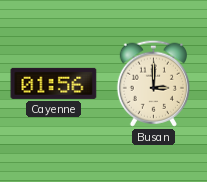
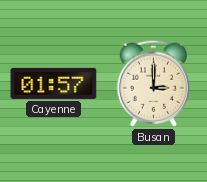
Cayenne: 01:56 -> 01:57
